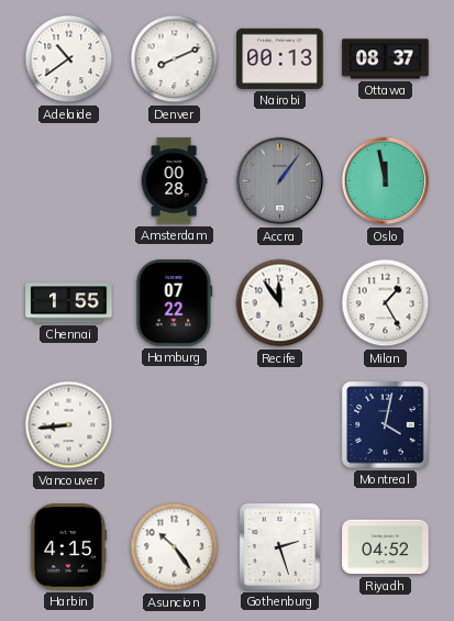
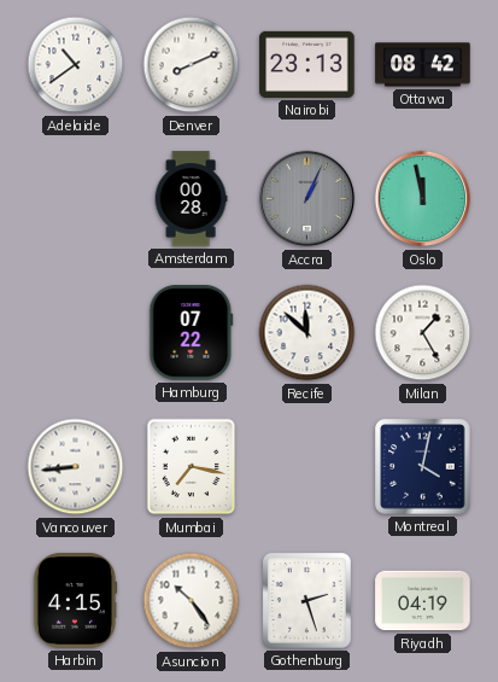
Nairobi: 00:13 -> 23:13
Ottawa: 08:37 -> 08:42
Accra: 1:06 -> 1:04
Chennai: 1:55 -> none
Recife: 11:54 -> 11:52
Mumbai: none -> 7:17
Riyadh: 04:52 -> 04:19
